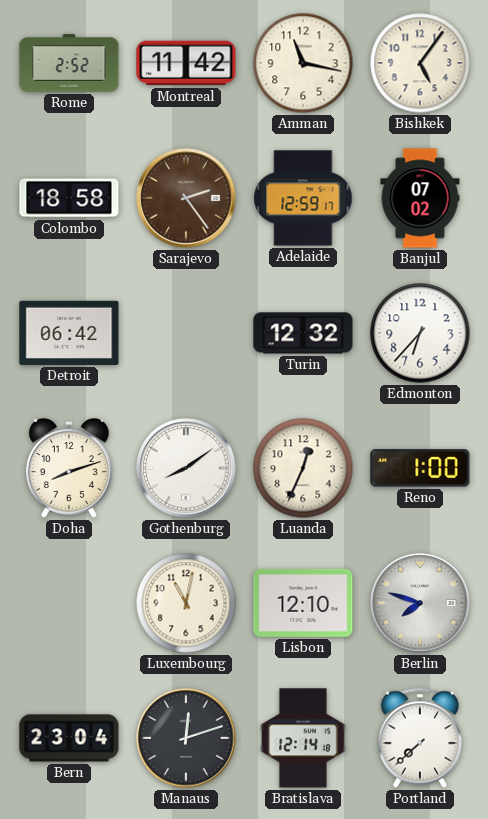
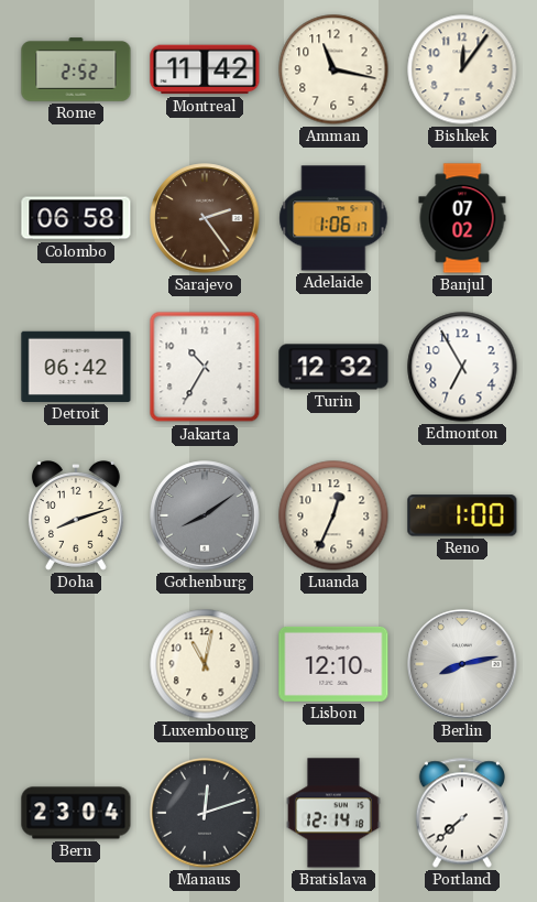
Bishkek: 5:06 -> 12:06
Colombo: 18:58 -> 06:58
Adelaide: 12:59 -> 1:06
Jakarta: none -> 10:35
Edmonton: 6:37 -> 6:55
Gothenburg dial: white -> grey
Berlin: 7:48 -> 8:13
